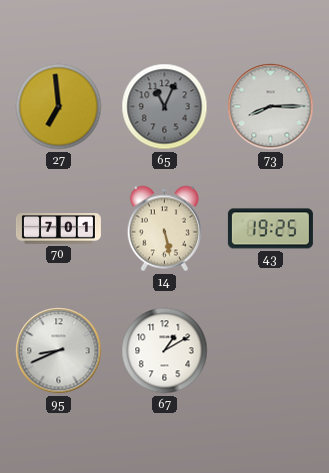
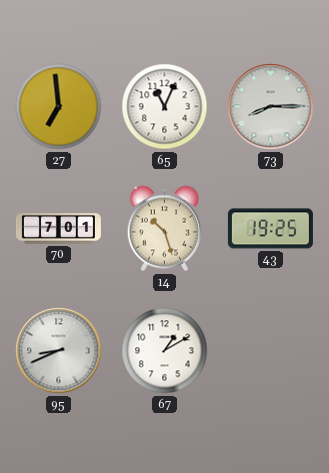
65 dial: grey -> white
14: 5:28 -> 10:27
